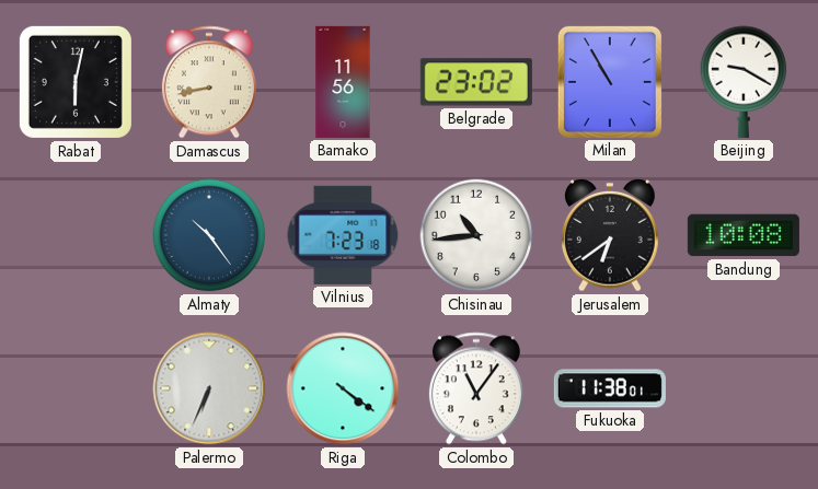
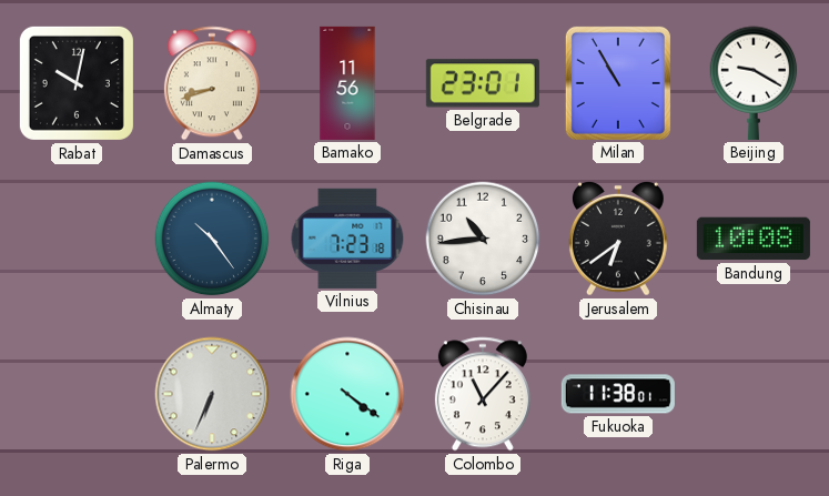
Rabat: 6:02 -> 10:02
Damascus: 8:43 -> 8:42
Belgrade: 23:02 -> 23:01
Colombo: 11:06 -> 11:07
